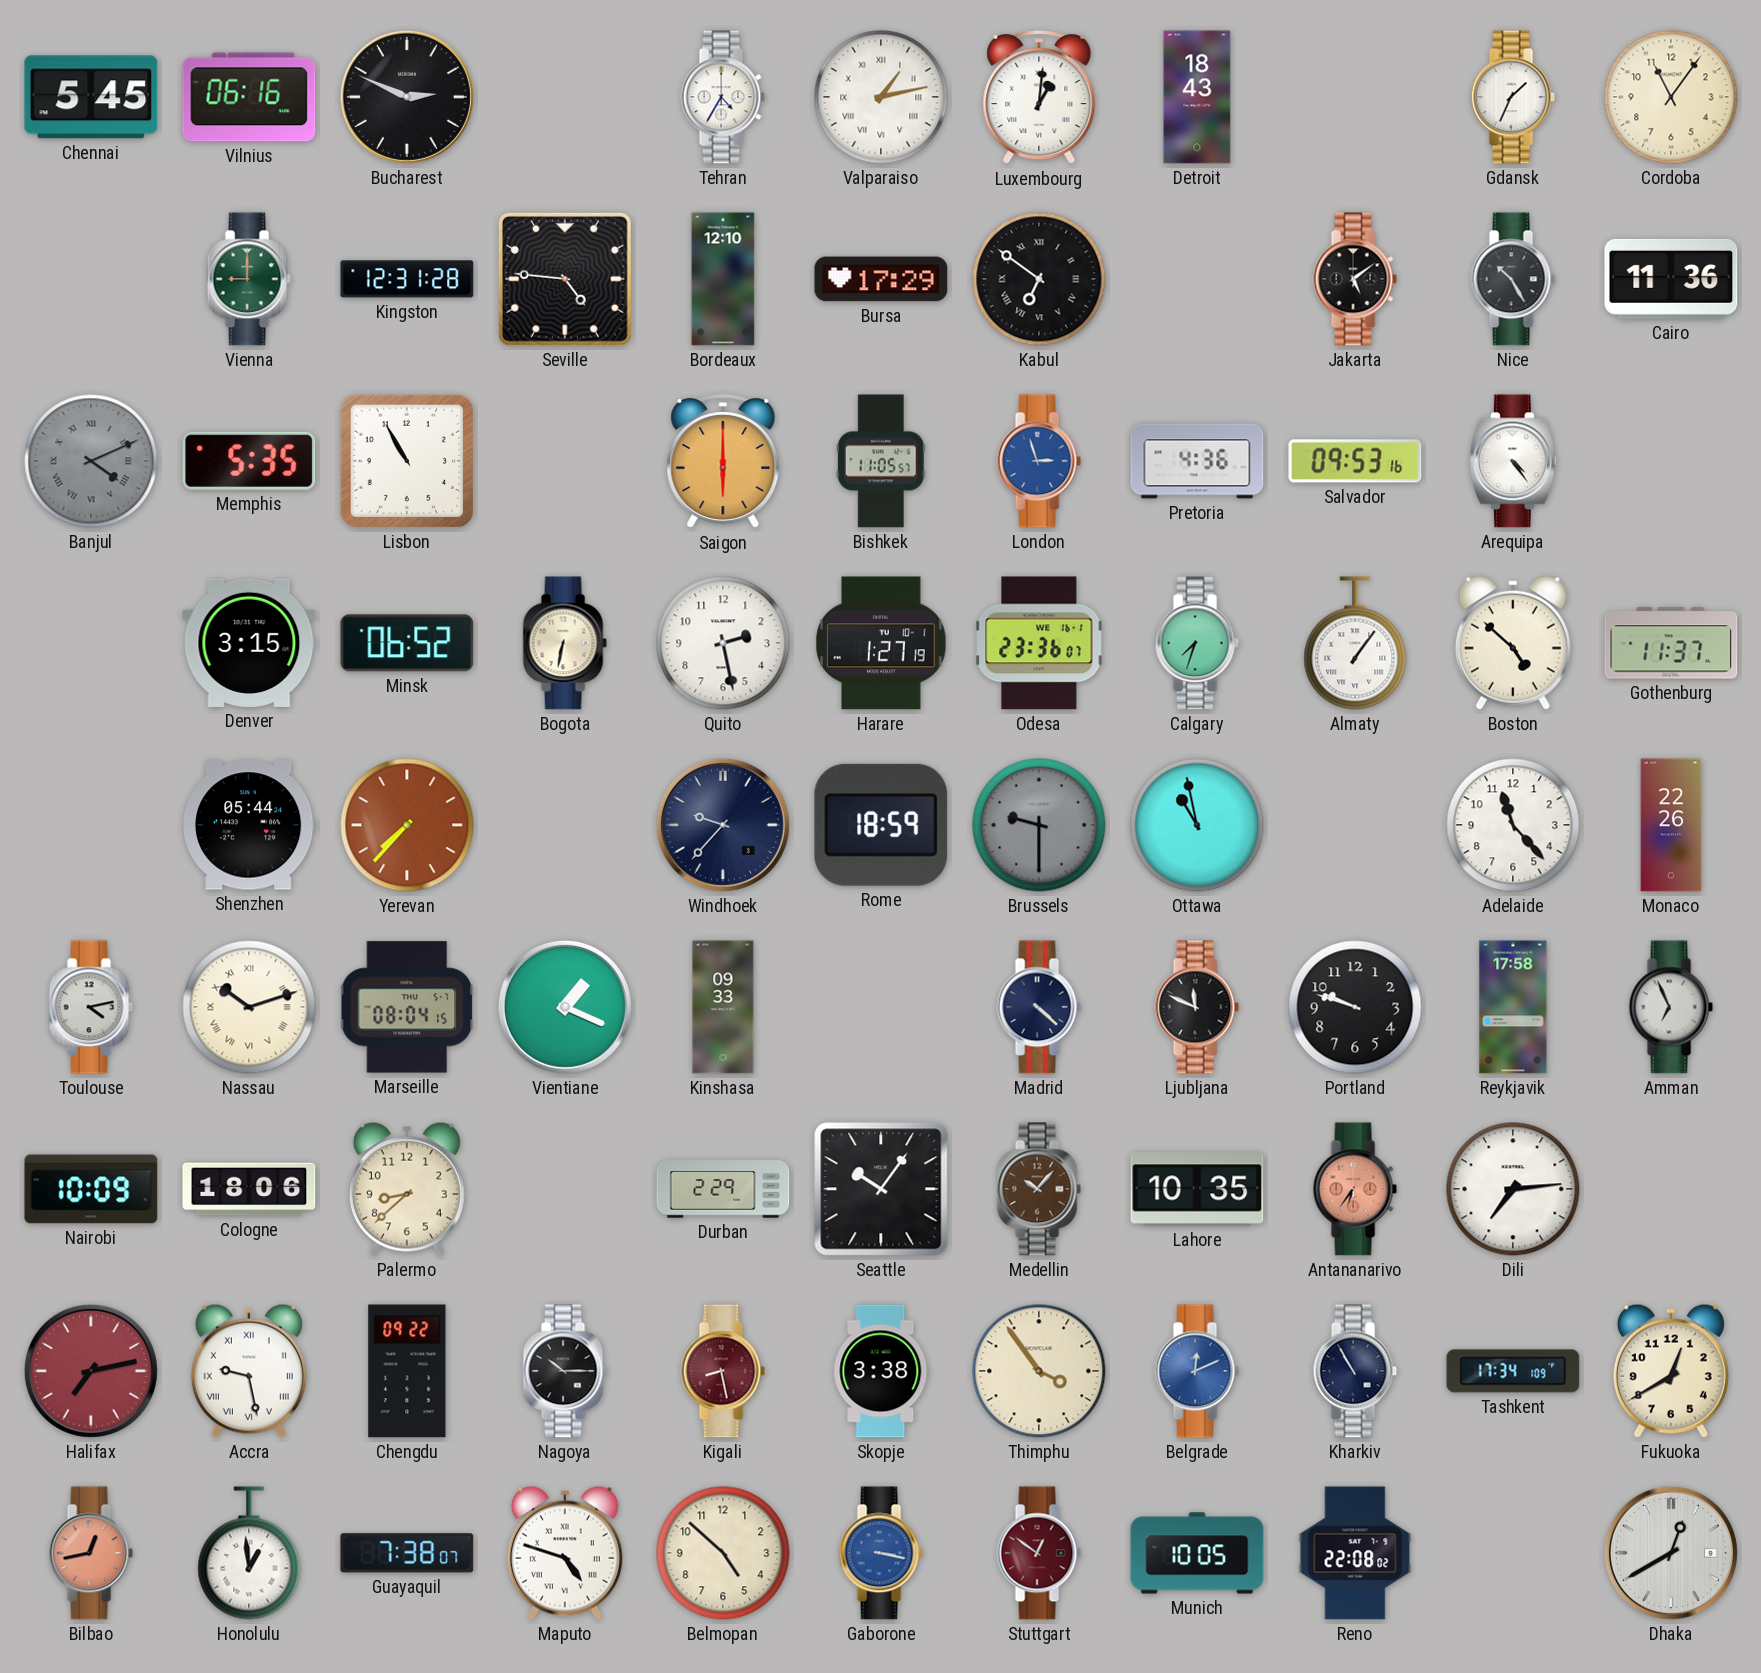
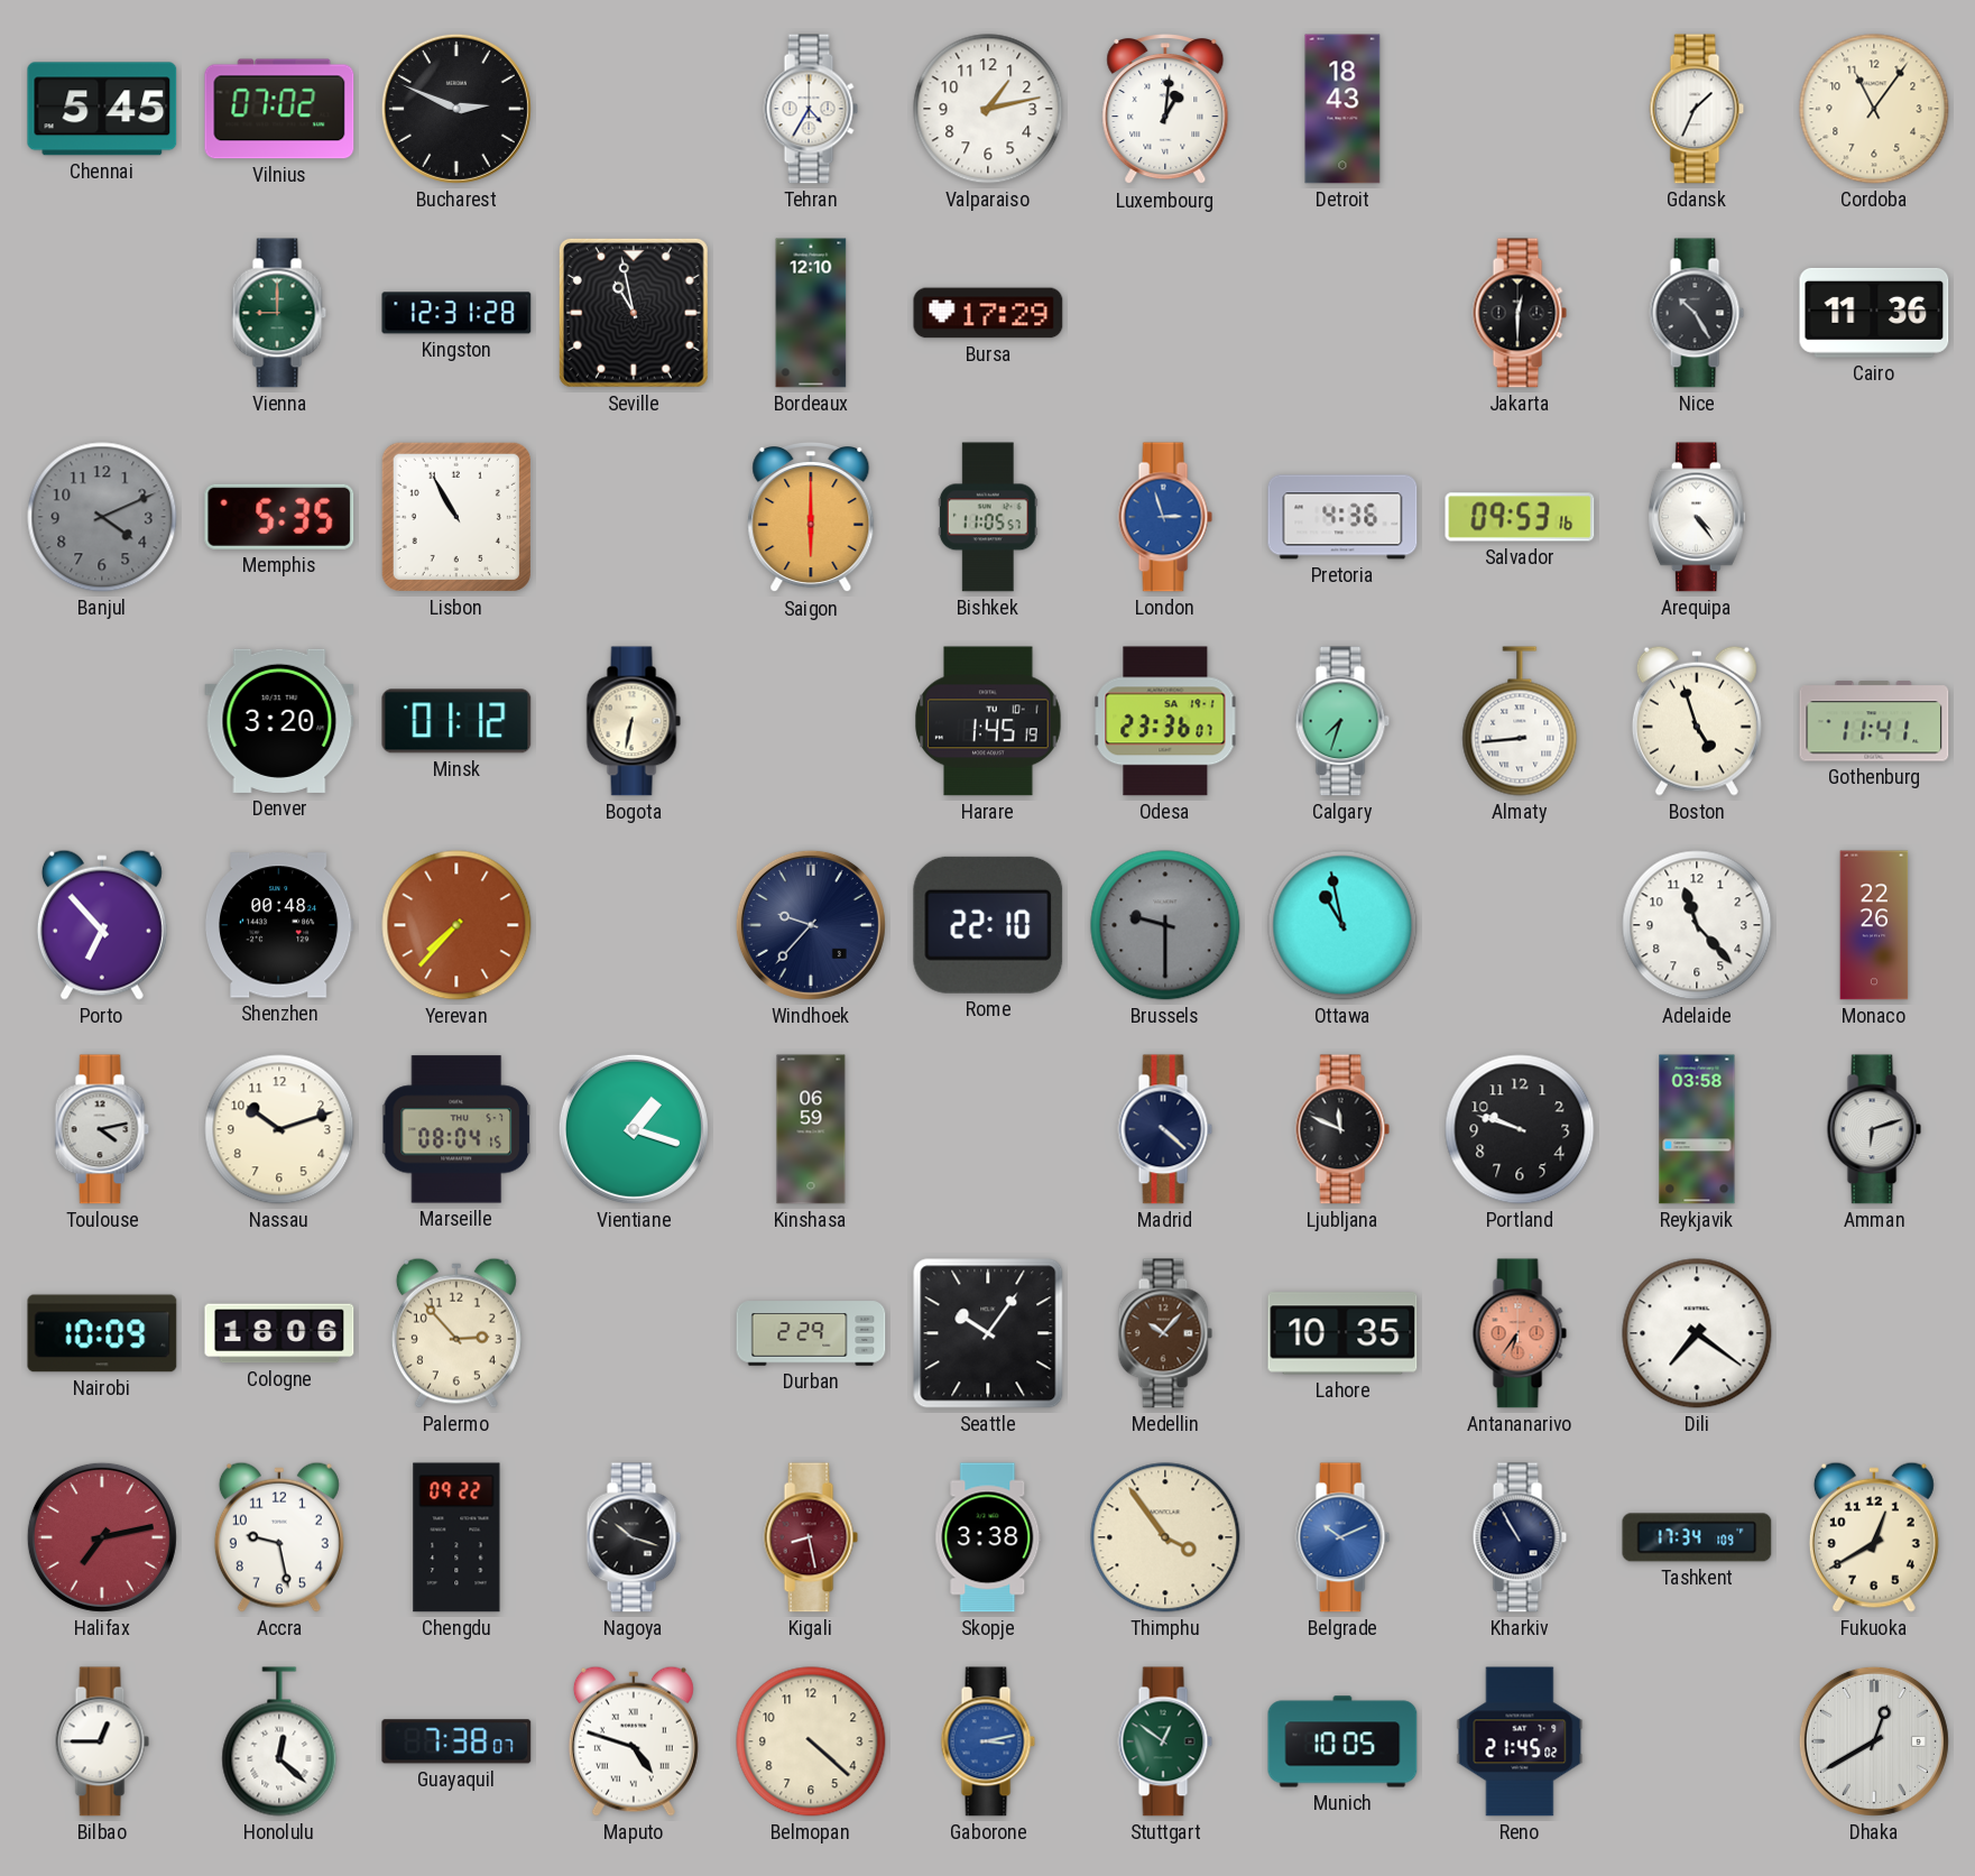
Vilnius: 06:16 -> 07:02
Valparaiso numerals: Roman -> Arabic
Seville: 4:46 -> 10:58
Kabul: 6:51 -> none
Jakarta: 5:09 -> 12:30
Banjul numerals: Roman -> Arabic
Denver: 3:15 -> 3:20
Minsk: 06:52 -> 01:12
Quito: 2:28 -> none
Harare: 1:27 -> 1:45
Odesa date: WE 16-1 -> SA 19-1
Almaty: 1:06 -> 8:44
Boston: 4:52 -> 4:57
Gothenburg: 11:37 -> 11:41
Porto: none -> 6:53
Shenzhen: 05:44 -> 00:48
Rome: 18:59 -> 22:10
Nassau numerals: Roman -> Arabic
Vientiane: 1:19 -> 1:18
Kinshasa: 09:33 -> 06:59
Reykjavik: 17:58 -> 03:58
Amman: 6:56 -> 6:12
Palermo: 8:38 -> 2:53
Dili: 7:14 -> 7:21
Accra numerals: Roman -> Arabic
Nagoya: 10:15 -> 10:18
Belgrade: 12:11 -> 10:11
Bilbao: 12:43 -> 12:45
Bilbao dial: salmon -> white
Honolulu: 12:59 -> 12:22
Belmopan: 4:52 -> 4:22
Gaborone: 3:17 -> 3:13
Stuttgart dial: burgundy -> green
Reno: 22:08 -> 21:45
